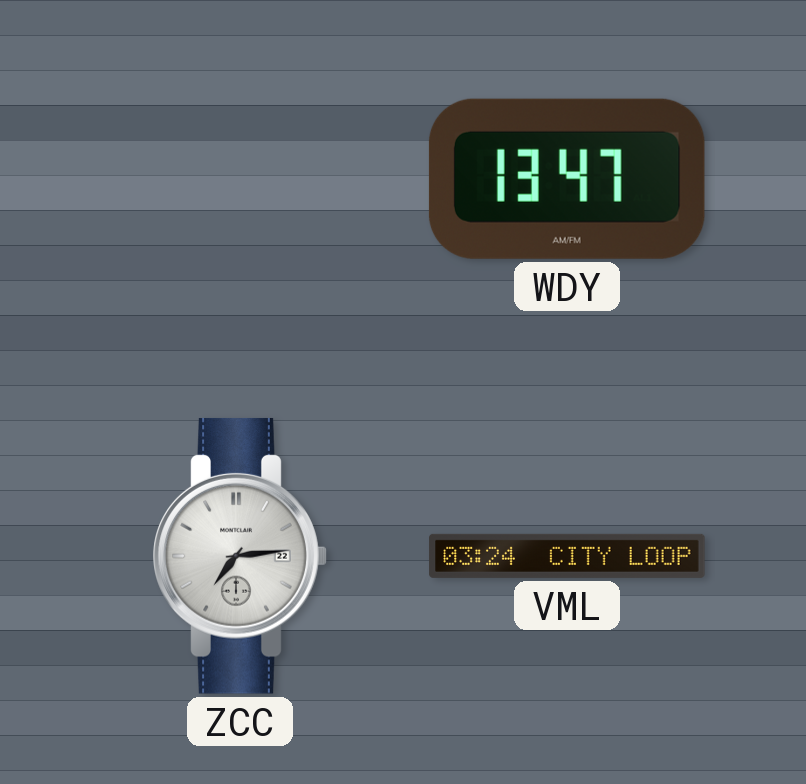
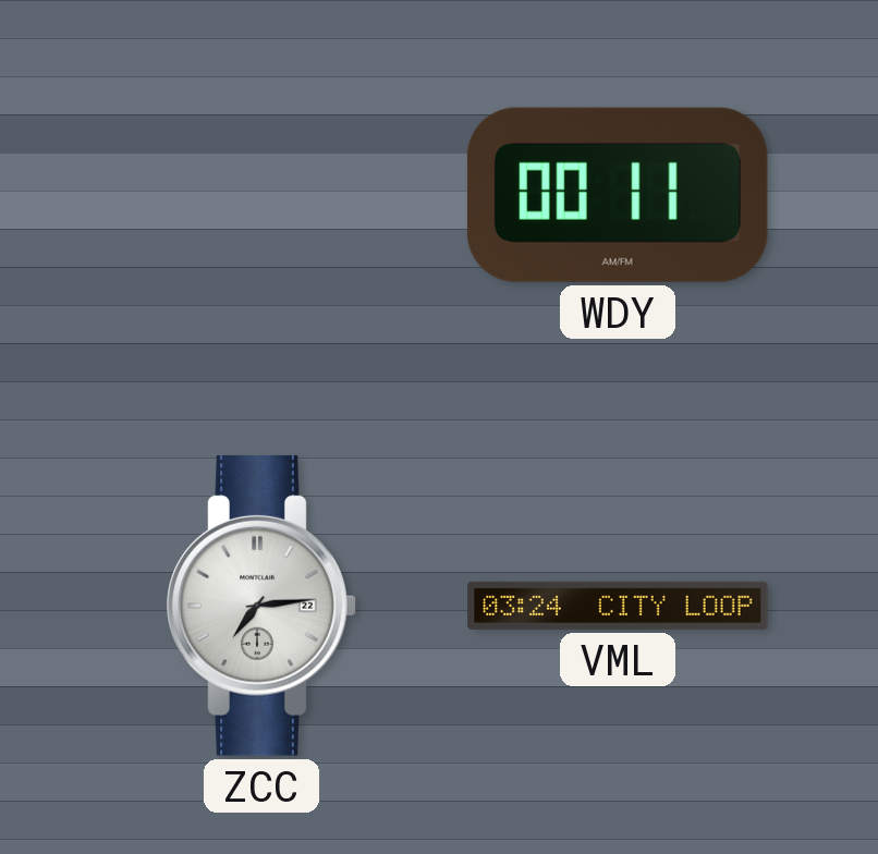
WDY: 13:47 -> 00:11
